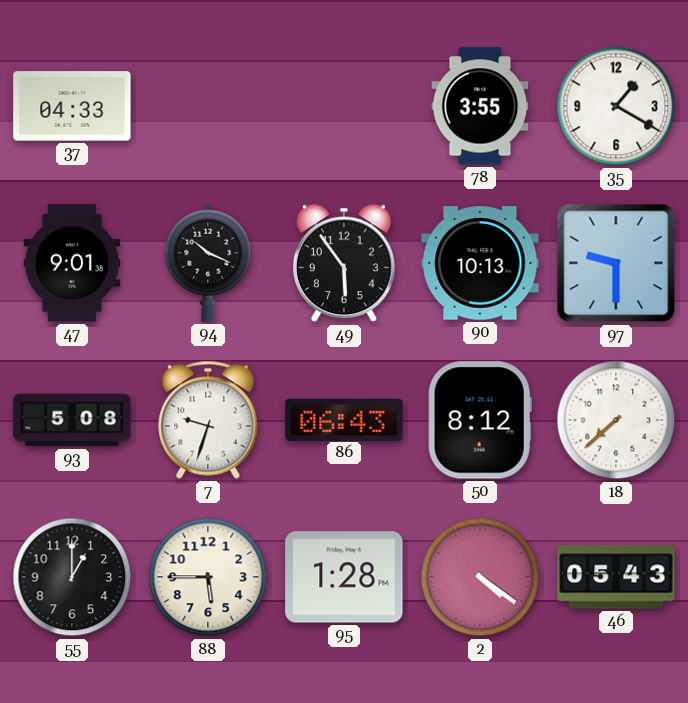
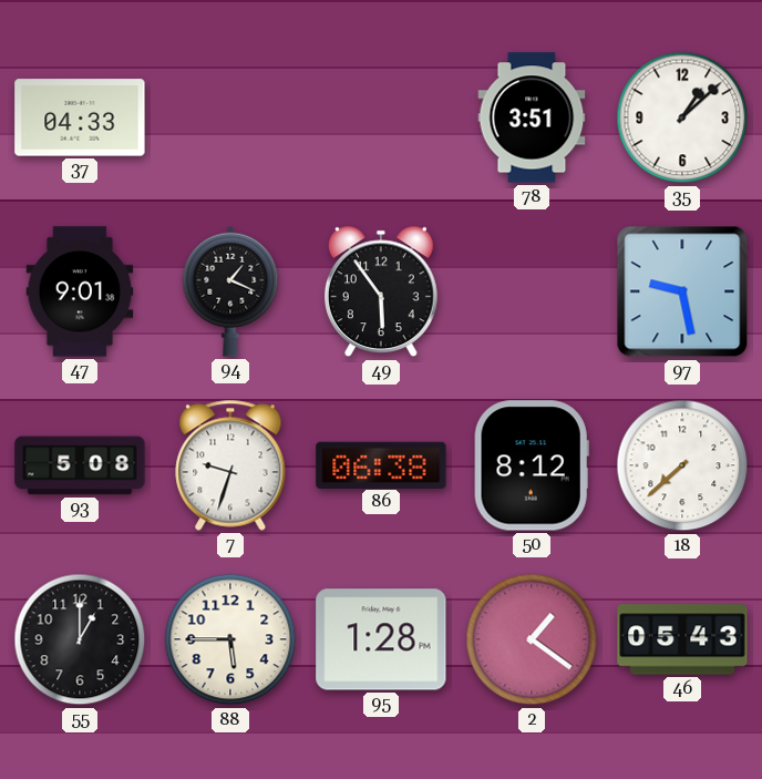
78: 3:55 -> 3:51
35: 1:20 -> 1:08
94: 10:19 -> 1:19
90: 10:13 -> none
97: 9:30 -> 9:28
86: 06:43 -> 06:38
2: 4:21 -> 1:21
